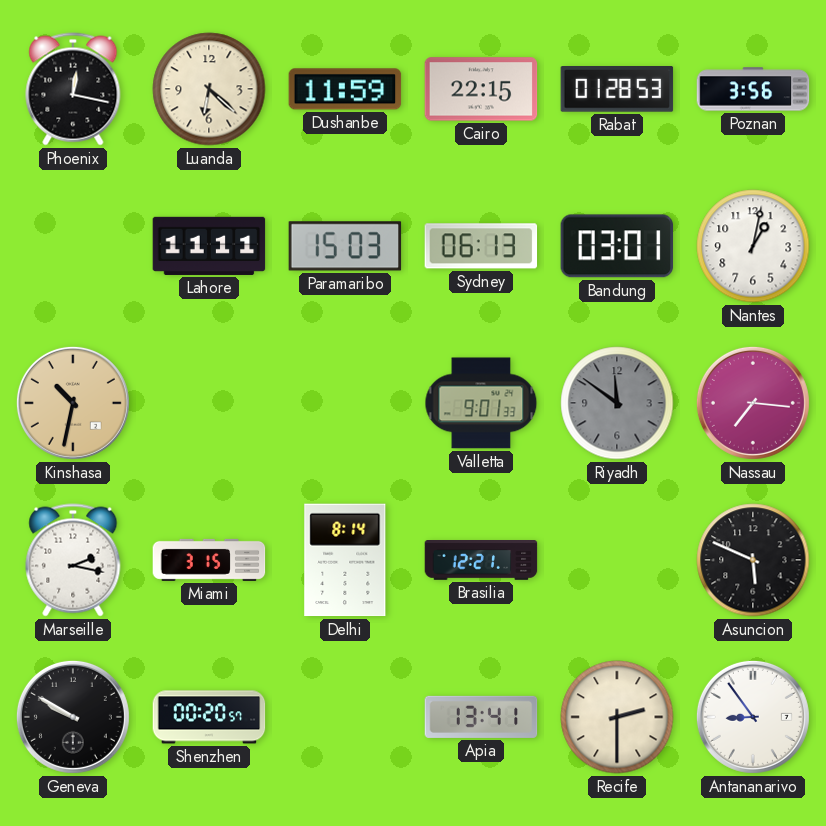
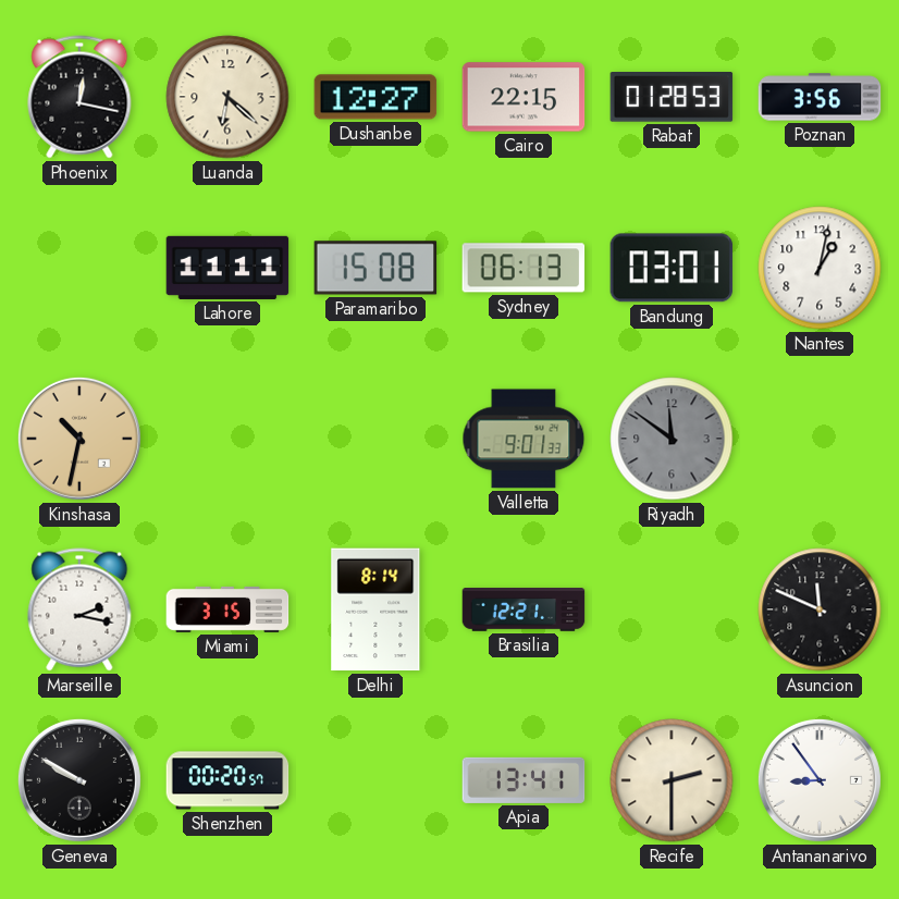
Dushanbe: 11:59 -> 12:27
Paramaribo: 15:03 -> 15:08
Nassau: 7:16 -> none
Asuncion: 5:49 -> 11:49
